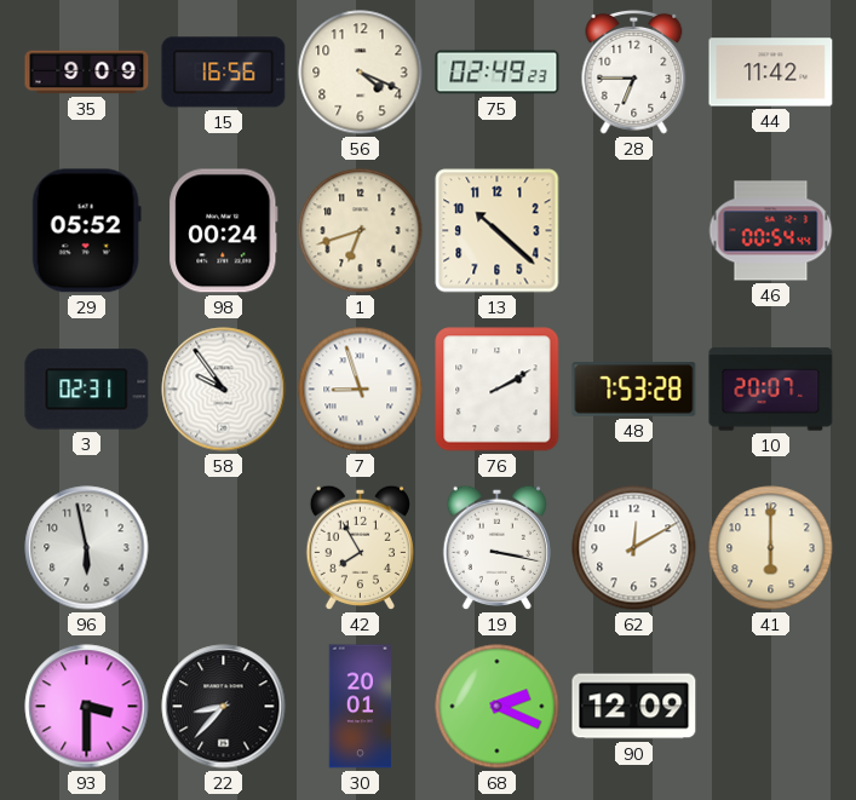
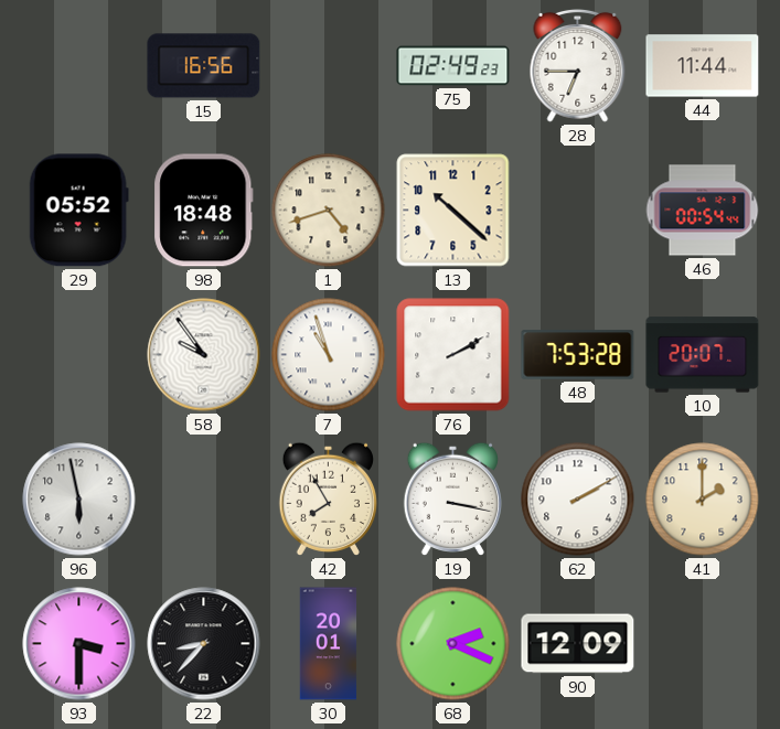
35: 9:09 -> none
56: 4:19 -> none
44: 11:42 -> 11:44
98: 00:24 -> 18:48
1: 6:42 -> 4:42
3: 02:31 -> none
7: 8:57 -> 10:57
62: 12:10 -> 2:10
41: 6:00 -> 2:00
